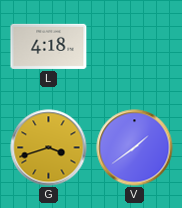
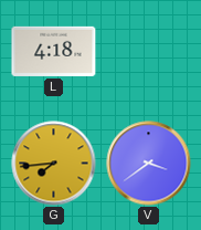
G: 3:42 -> 7:44
V: 1:39 -> 3:39
